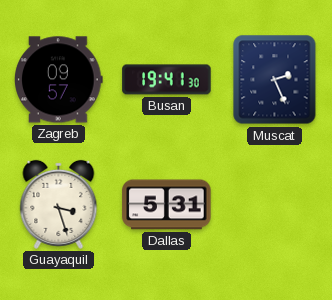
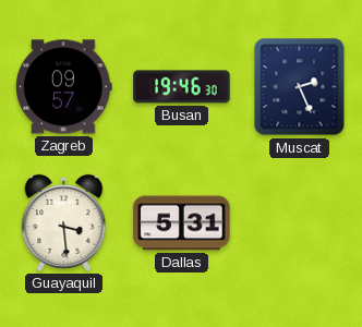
Busan: 19:41 -> 19:46
Guayaquil: 3:27 -> 3:29
